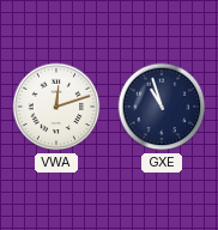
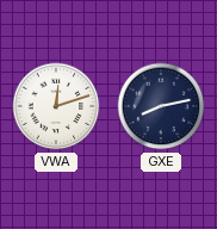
GXE: 10:57 -> 8:13
